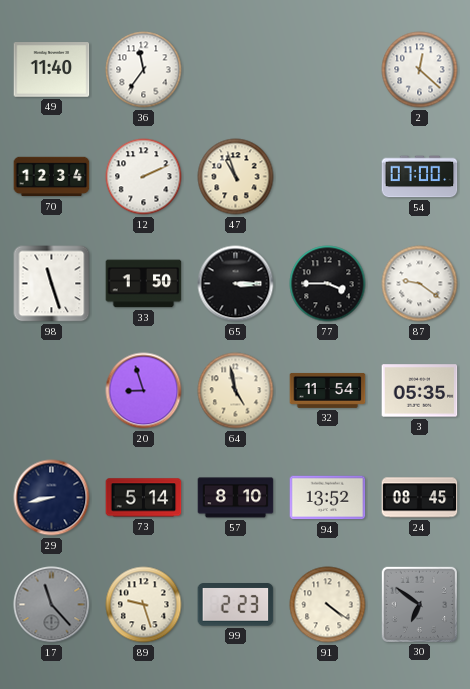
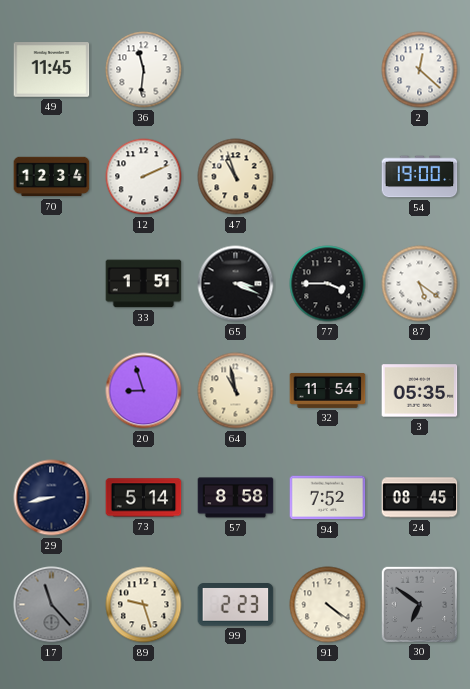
49: 11:40 -> 11:45
36: 11:36 -> 11:31
54: 07:00 -> 19:00
98: 11:27 -> none
33: 1:50 -> 1:51
65: 3:15 -> 3:19
87: 9:21 -> 5:21
64: 4:58 -> 10:58
57: 8:10 -> 8:58
94: 13:52 -> 7:52
